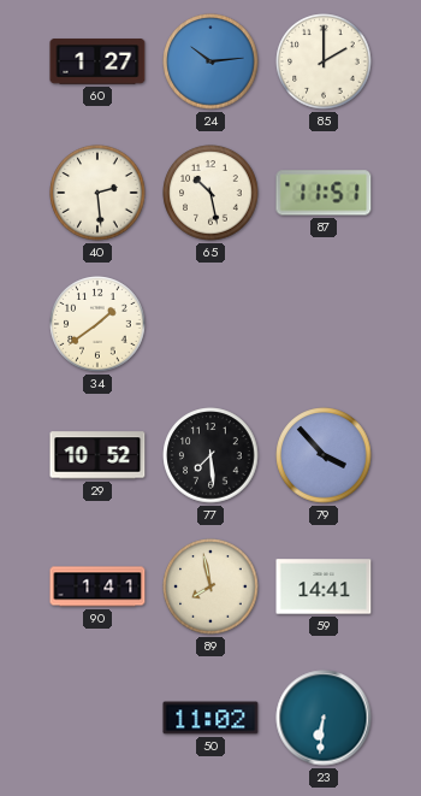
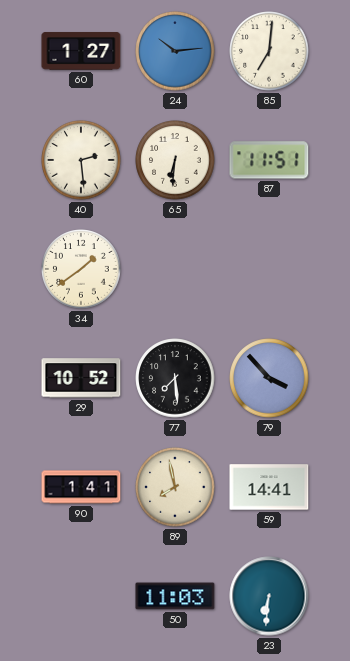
85: 2:00 -> 7:01
65: 10:28 -> 6:31
50: 11:02 -> 11:03
